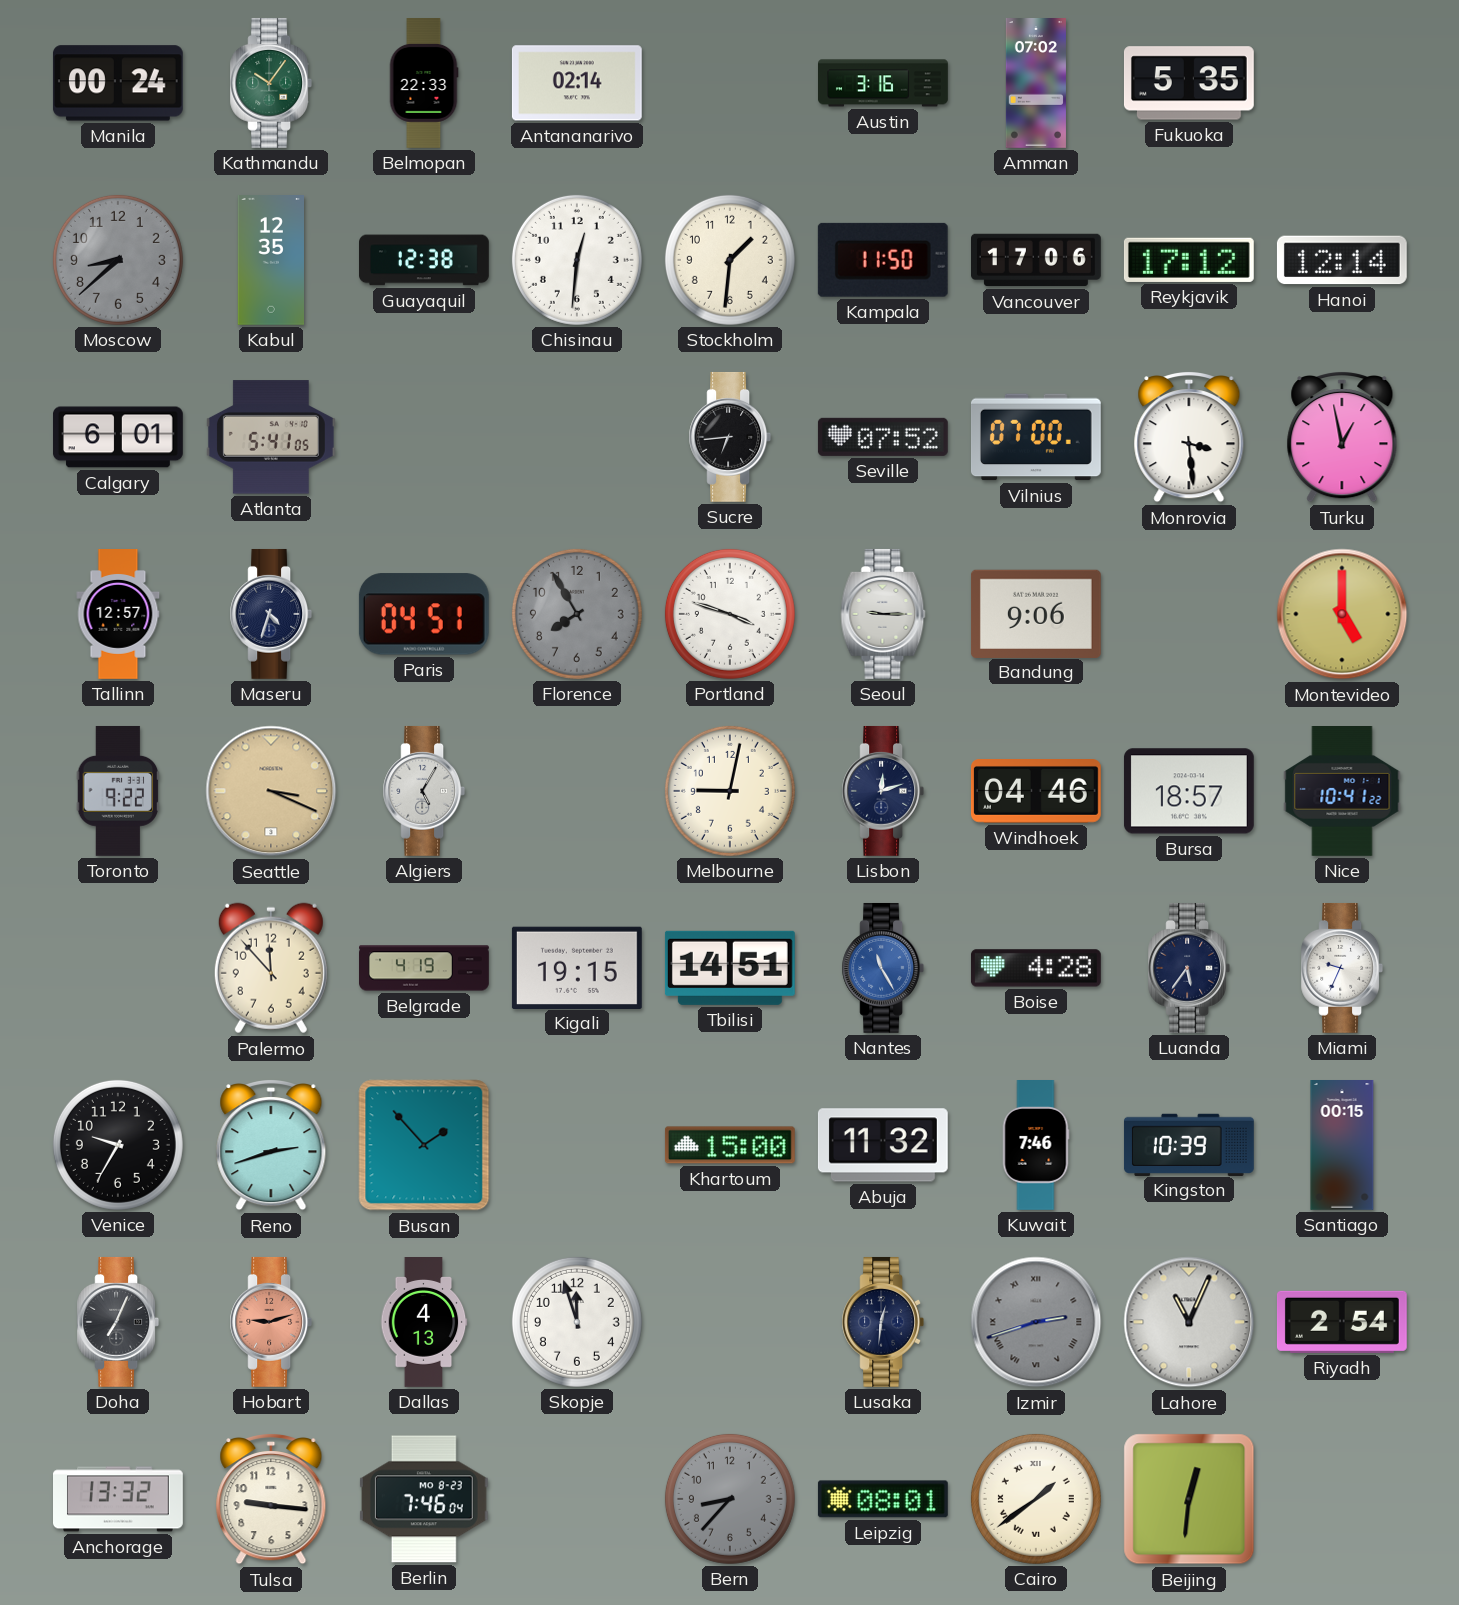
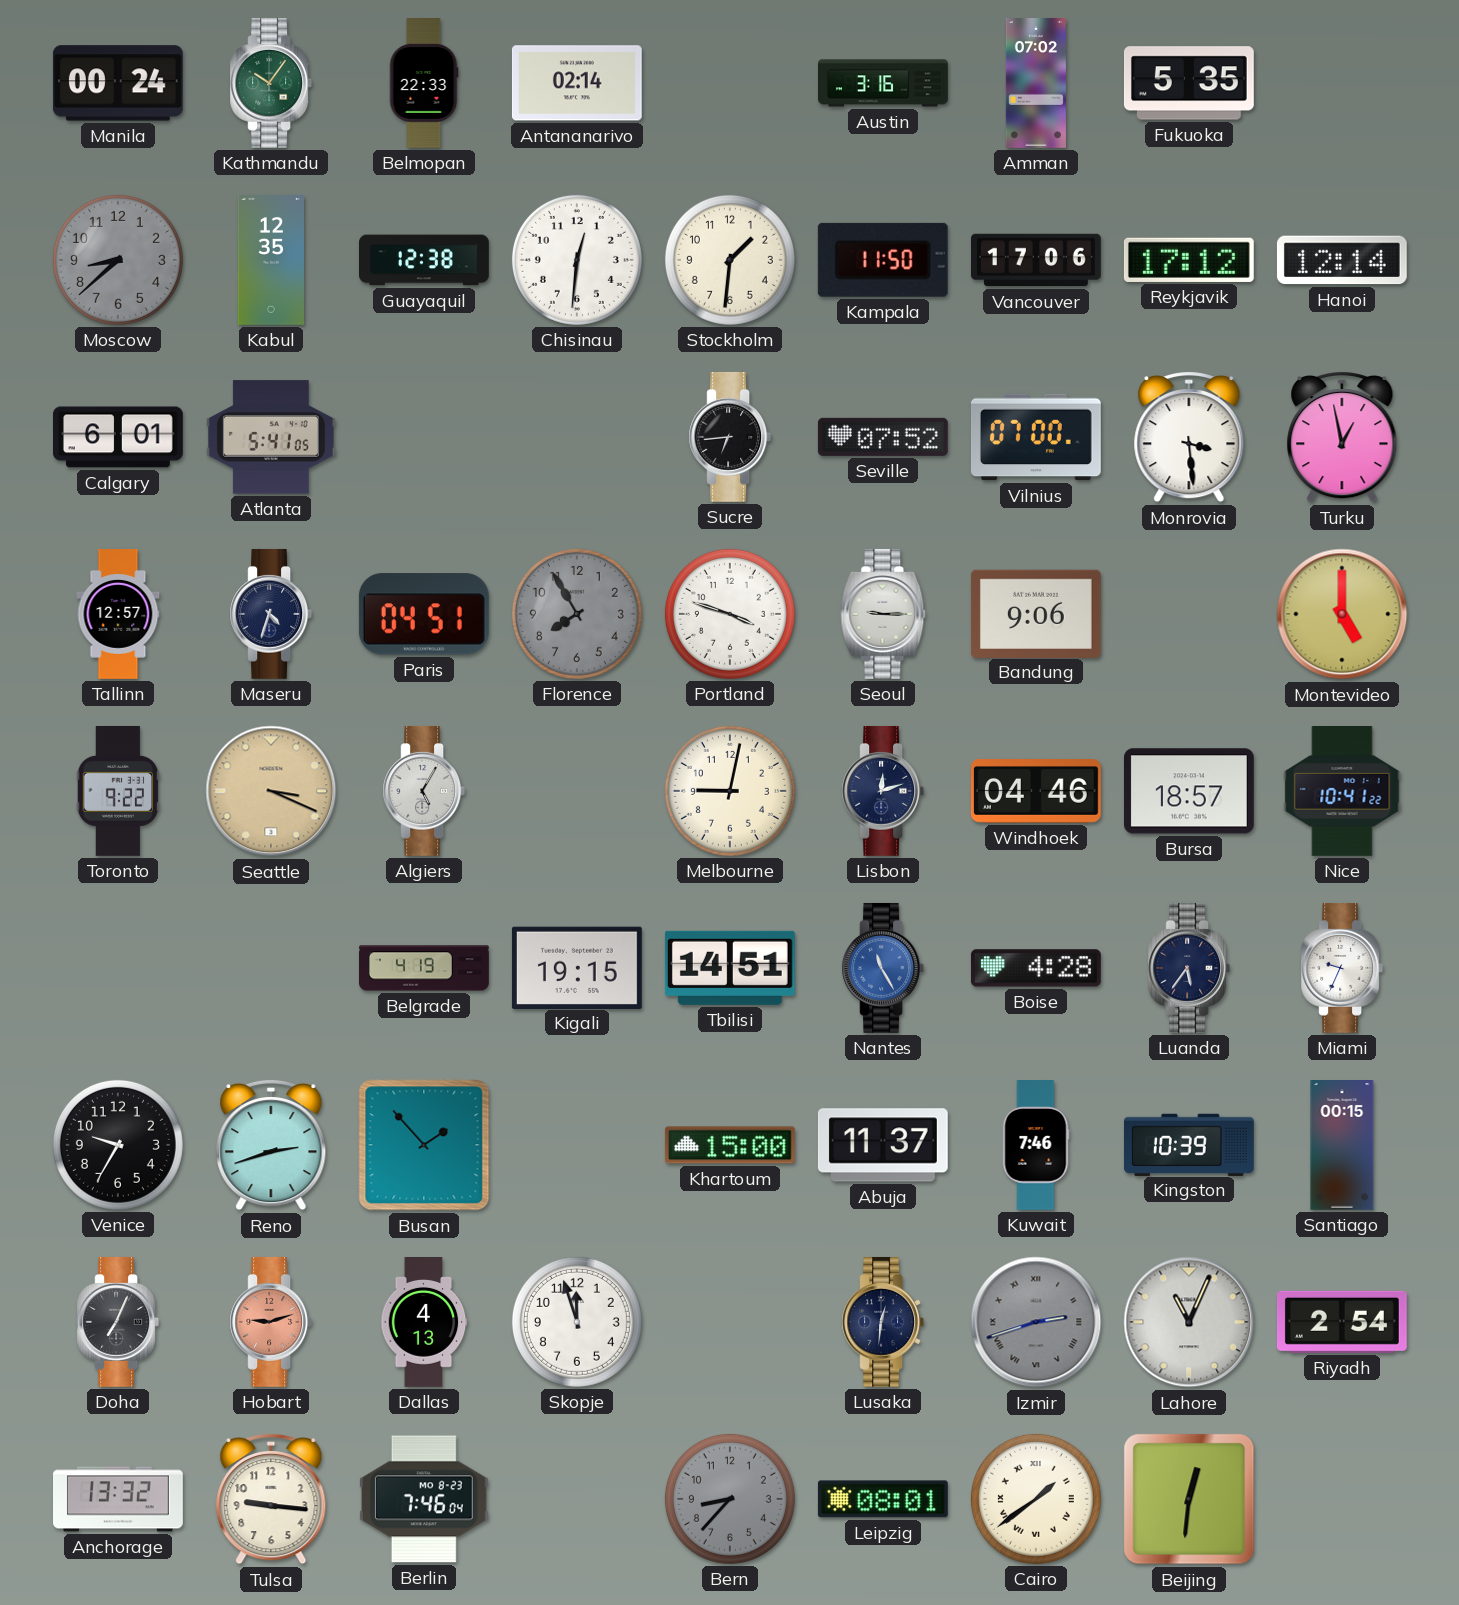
Palermo: 11:53 -> none
Abuja: 11:32 -> 11:37
